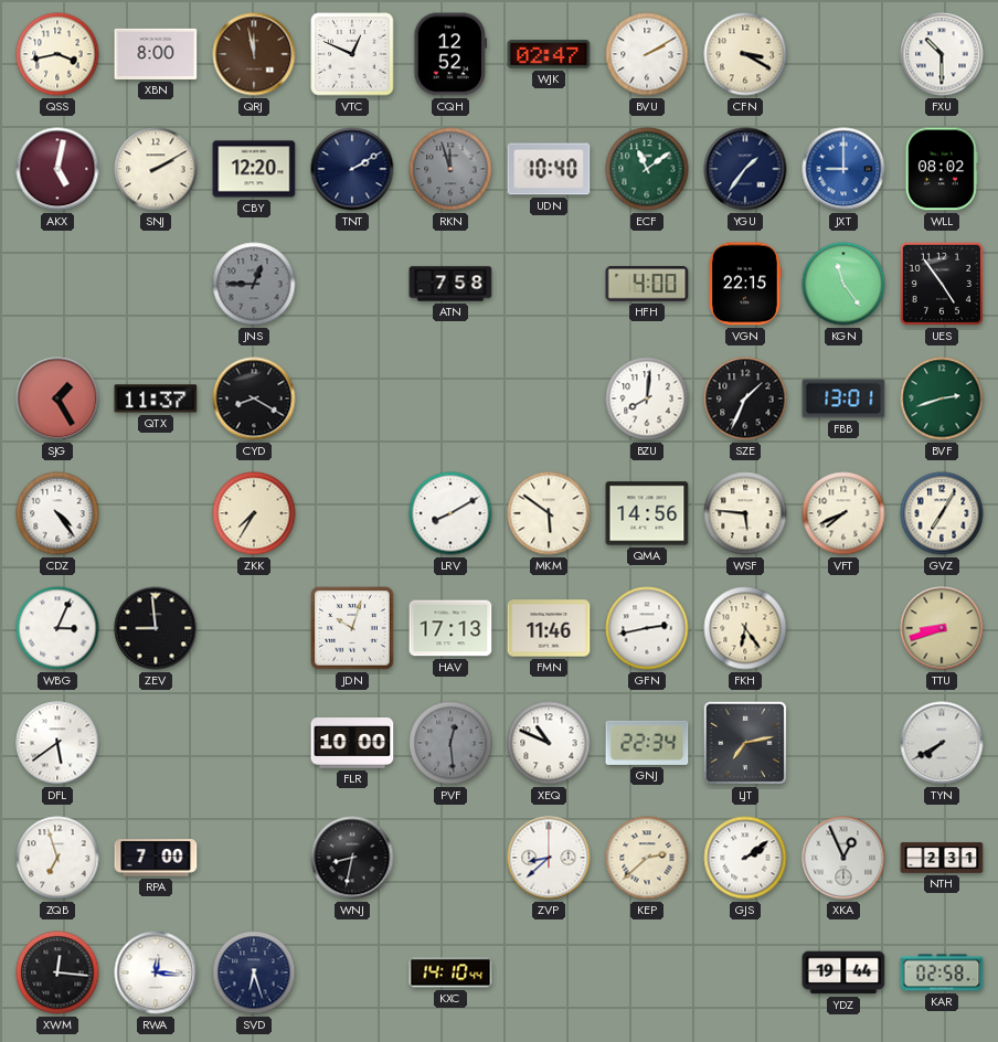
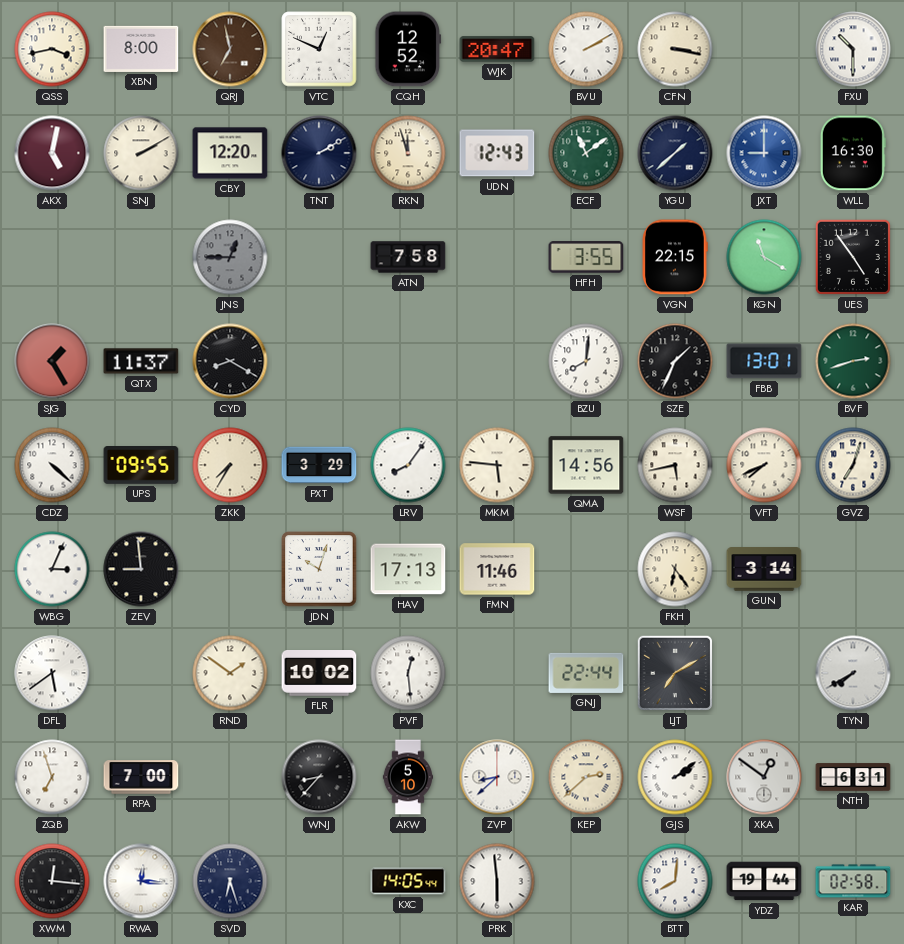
QRJ: 11:58 -> 6:58
WJK: 02:47 -> 20:47
CFN: 3:20 -> 3:17
RKN dial: grey -> cream
UDN: 10:40 -> 12:43
YGU: 1:36 -> 1:38
WLL: 08:02 -> 16:30
HFH: 4:00 -> 3:55
KGN: 11:24 -> 11:20
CDZ: 4:24 -> 4:22
UPS: none -> 09:55
PXT: none -> 3:29
LRV: 8:10 -> 8:06
MKM: 5:51 -> 5:46
WSF: 5:46 -> 5:43
GVZ: 7:05 -> 7:03
GFN: 2:43 -> none
GUN: none -> 3:14
TTU: 8:42 -> none
RND: none -> 1:51
FLR: 10:00 -> 10:02
PVF dial: grey -> white
XEQ: 10:49 -> none
GNJ: 22:34 -> 22:44
LJT: 7:13 -> 7:10
WNJ: 8:32 -> 8:37
AKW: none -> 5:10
XKA: 12:56 -> 12:51
NTH: 2:31 -> 6:31
KXC: 14:10 -> 14:05
PRK: none -> 5:59
BTT: none -> 8:01
